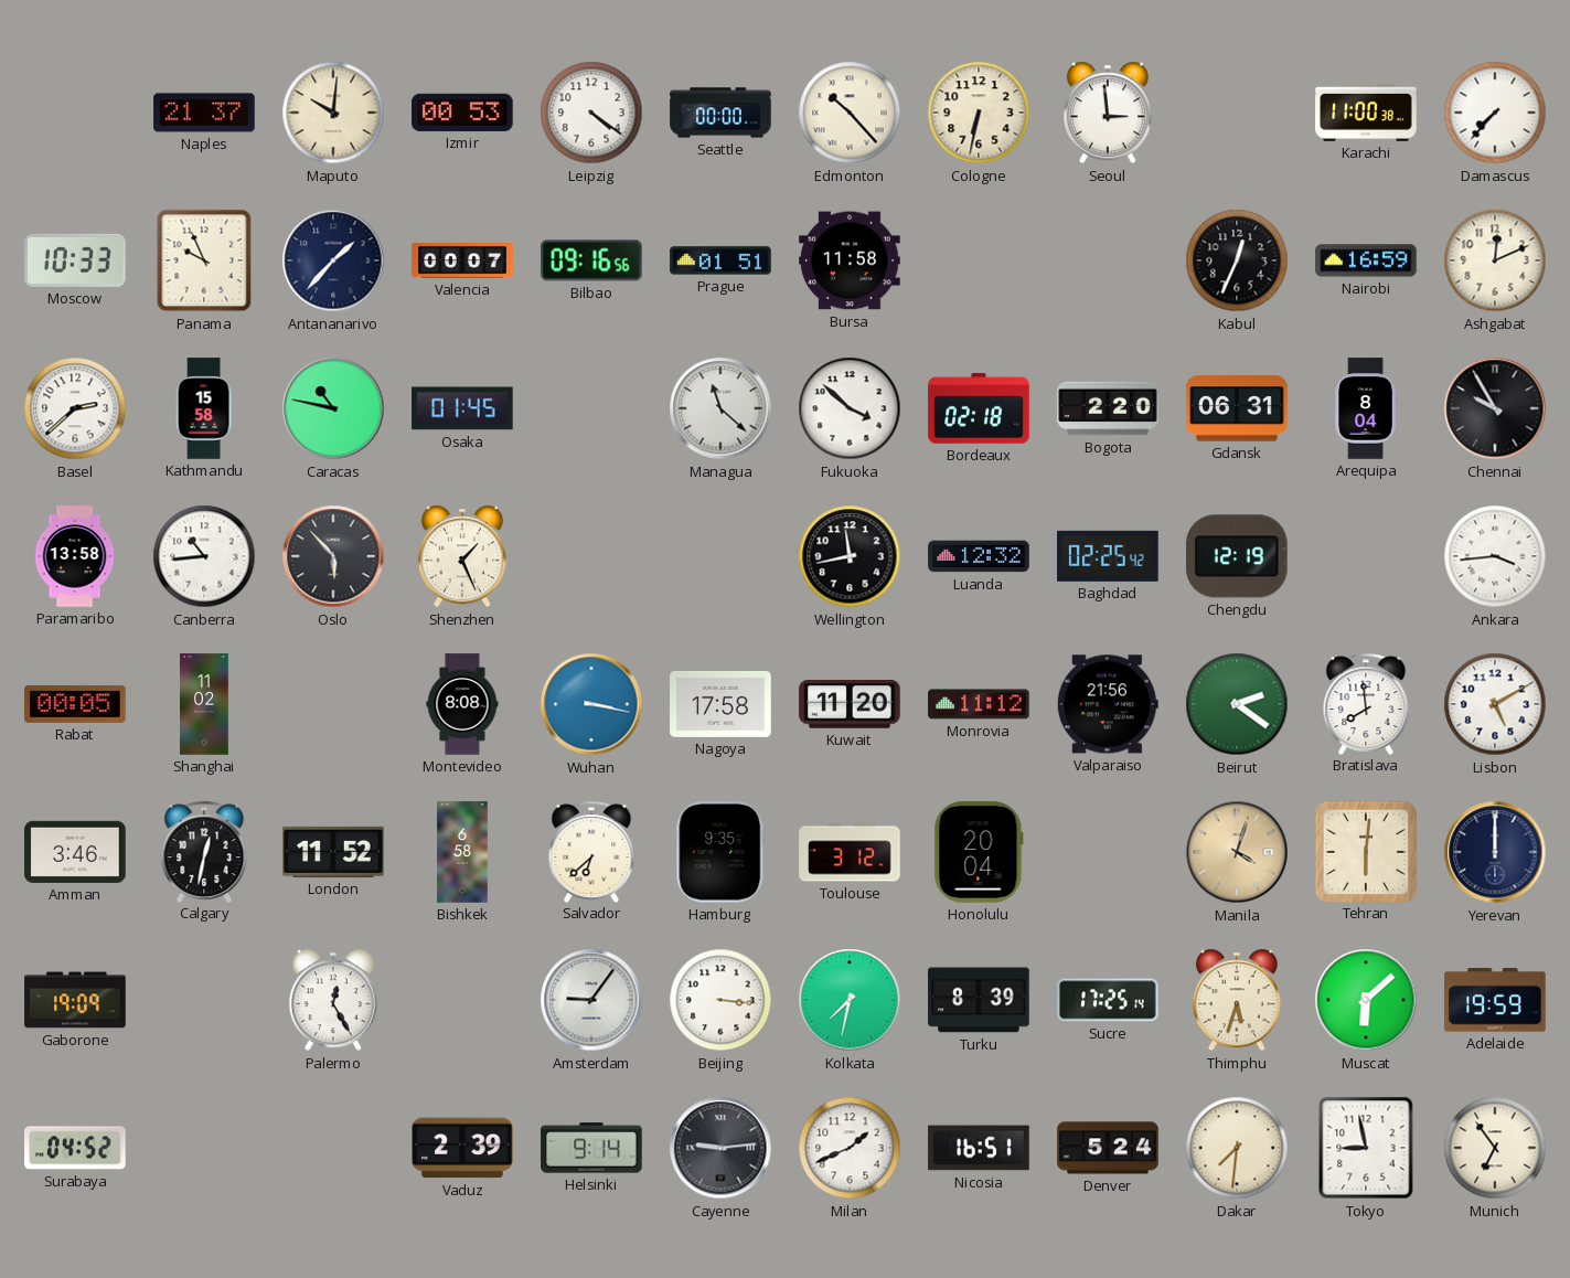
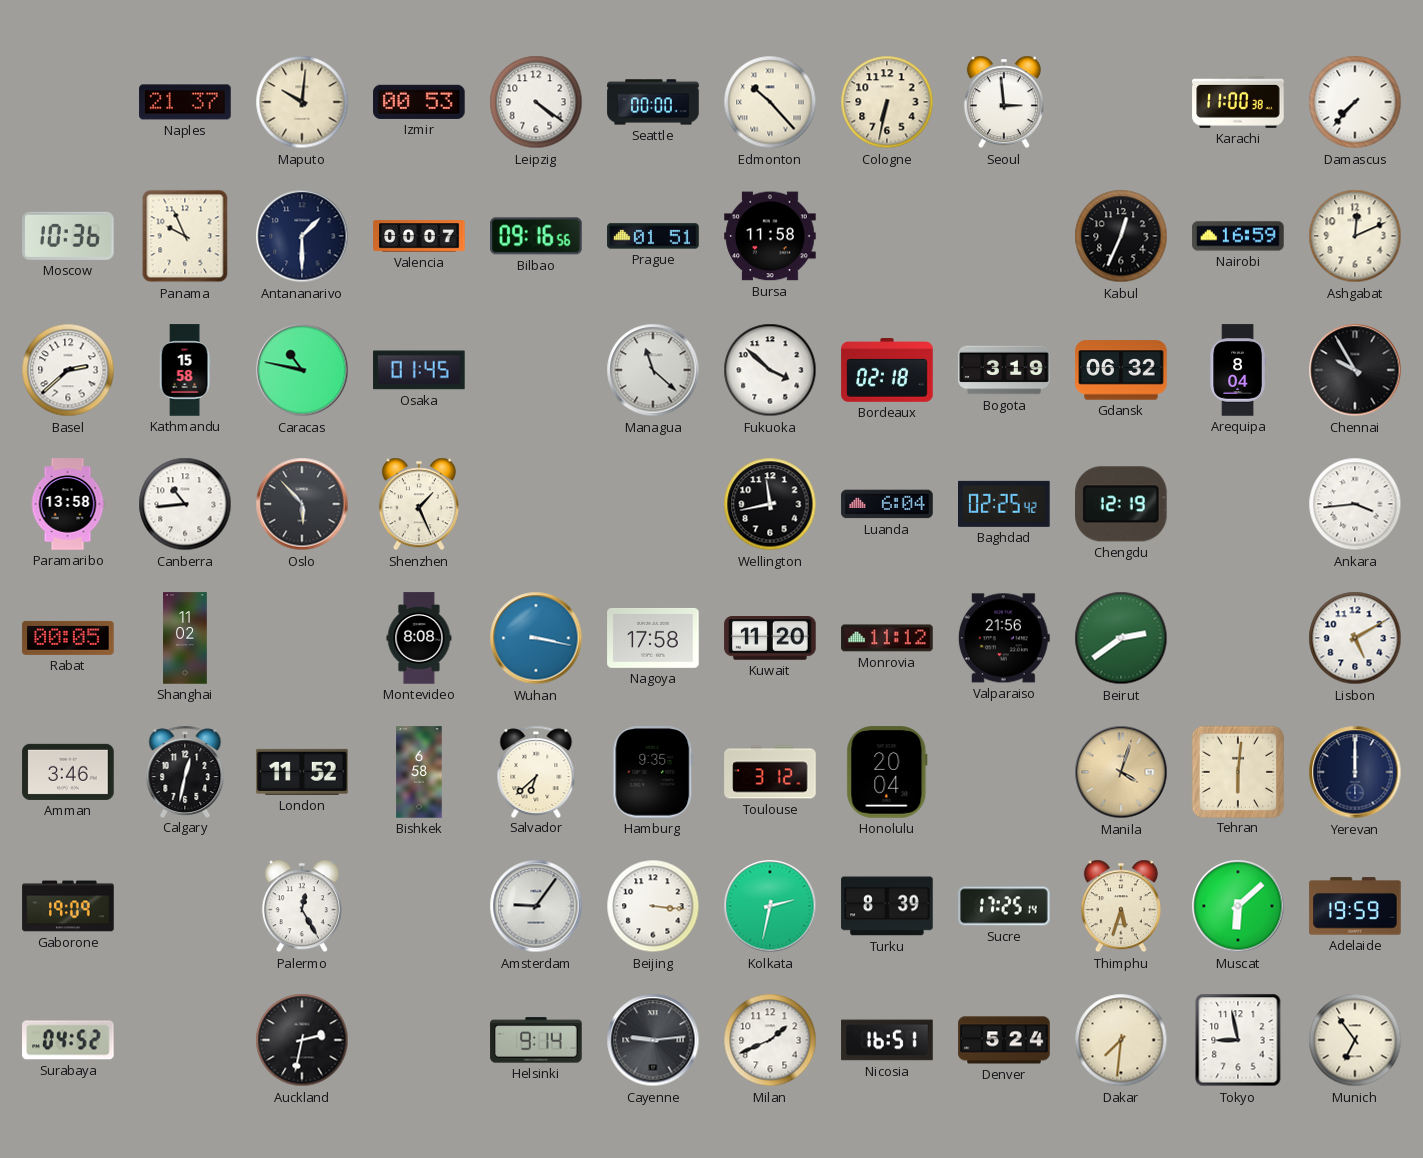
Moscow: 10:33 -> 10:36
Antananarivo: 1:37 -> 1:30
Bogota: 2:20 -> 3:19
Gdansk: 06:31 -> 06:32
Luanda: 12:32 -> 6:04
Beirut: 2:21 -> 2:39
Bratislava: 7:59 -> none
Kolkata: 7:32 -> 2:32
Auckland: none -> 2:32
Vaduz: 2:39 -> none
